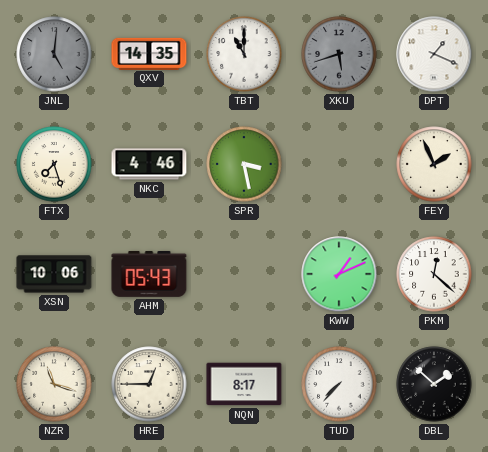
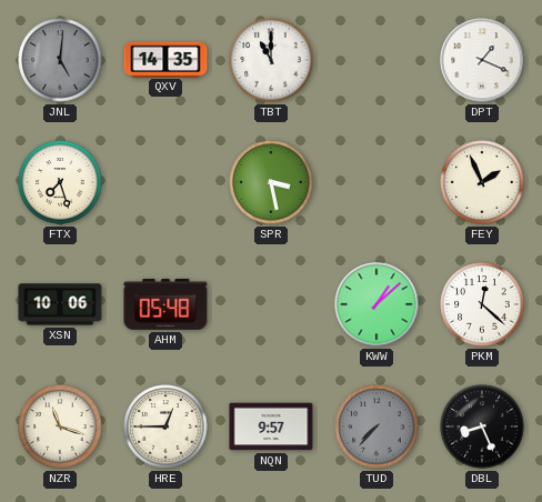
XKU: 5:42 -> none
NKC: 4:46 -> none
AHM: 05:43 -> 05:48
KWW: 1:11 -> 1:08
NQN: 8:17 -> 9:57
TUD dial: white -> grey
DBL: 1:52 -> 8:26
